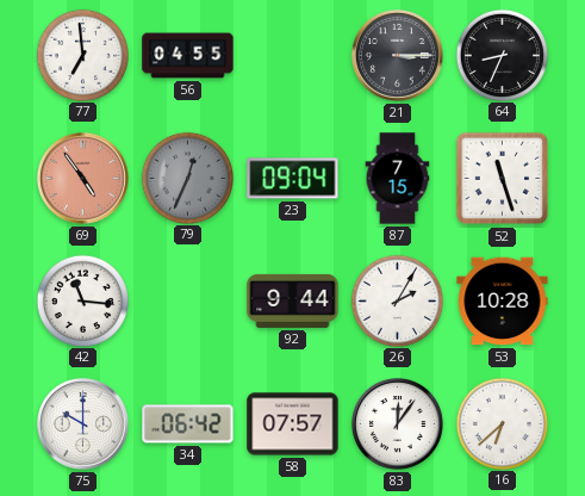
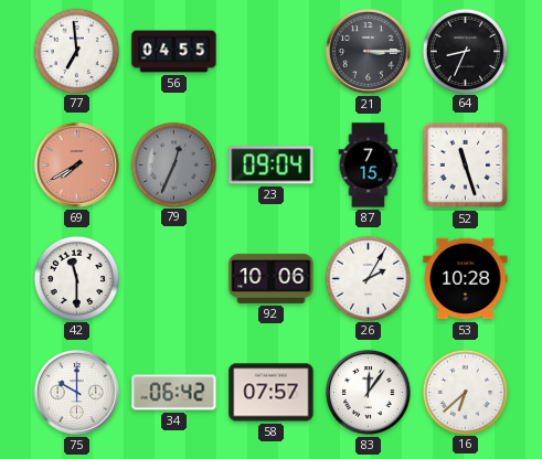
69: 4:54 -> 7:40
42: 11:16 -> 11:30
92: 9:44 -> 10:06
